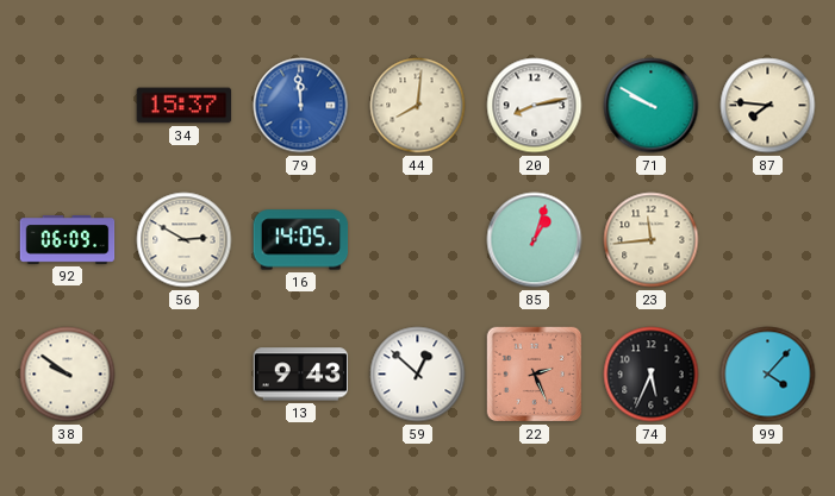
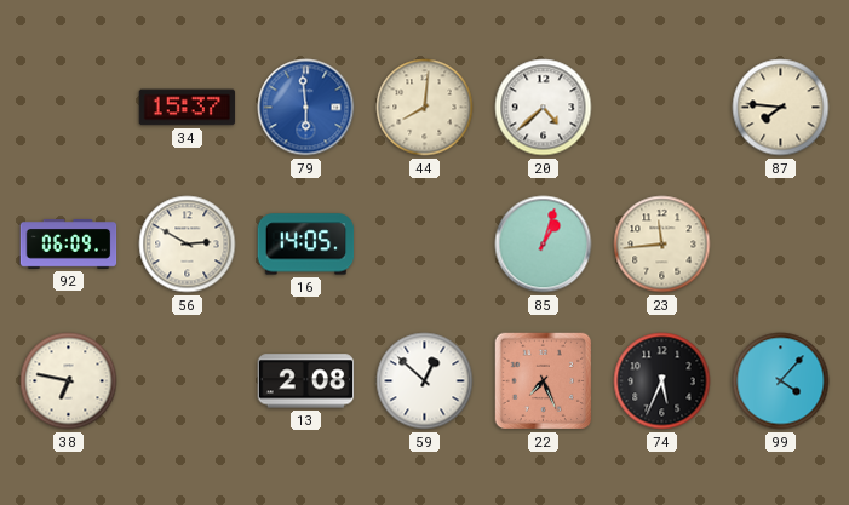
79: 11:59 -> 5:59
20: 8:13 -> 4:38
71: 9:50 -> none
38: 9:51 -> 6:47
13: 9:43 -> 2:08
22: 2:26 -> 7:26
